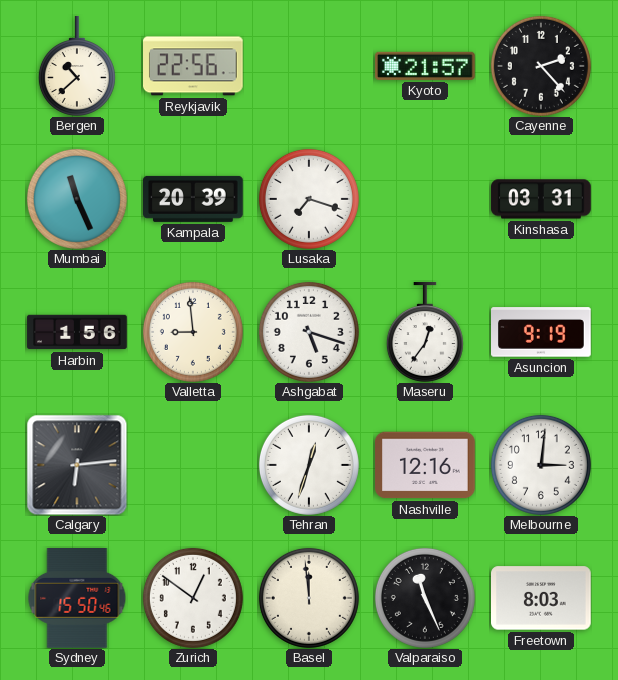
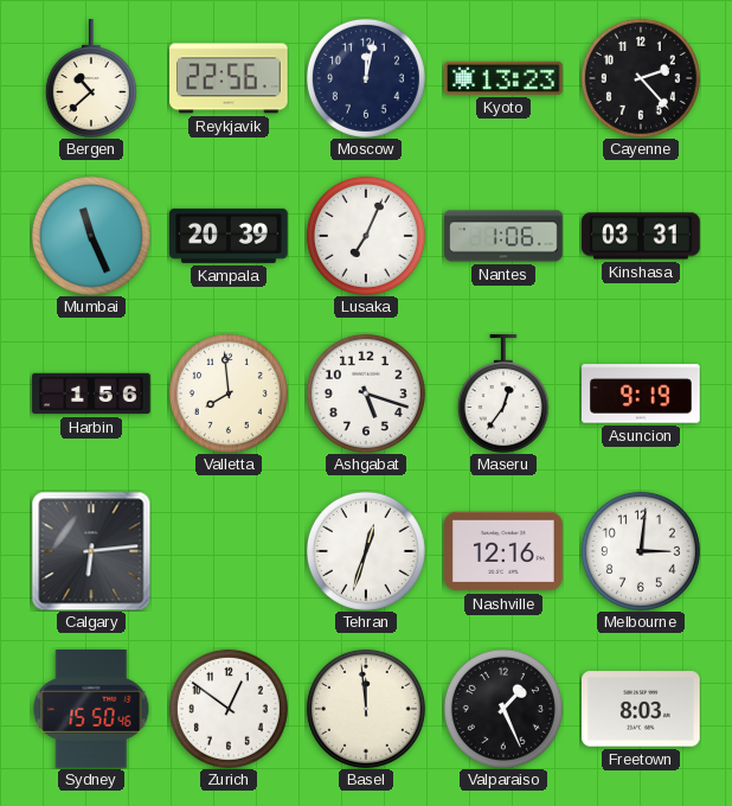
Moscow: none -> 12:02
Kyoto: 21:57 -> 13:23
Lusaka: 7:18 -> 7:04
Nantes: none -> 1:06
Valletta: 8:59 -> 7:59
Valparaiso: 11:26 -> 1:26
